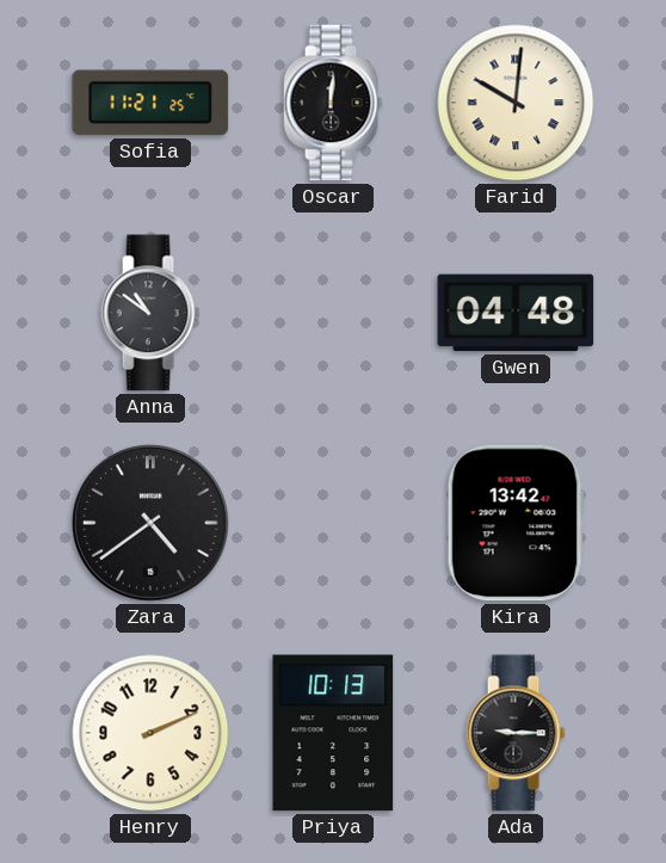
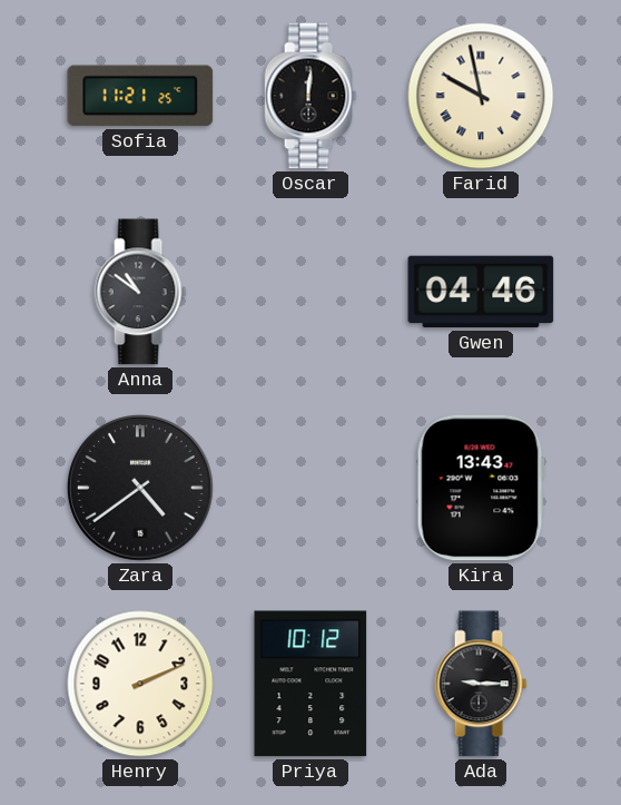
Farid: 10:01 -> 9:58
Gwen: 04:48 -> 04:46
Kira: 13:42 -> 13:43
Priya: 10:13 -> 10:12
